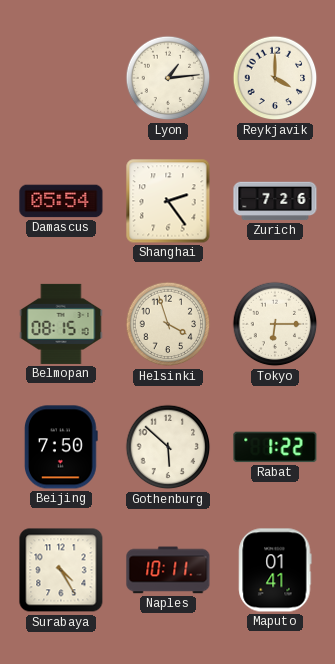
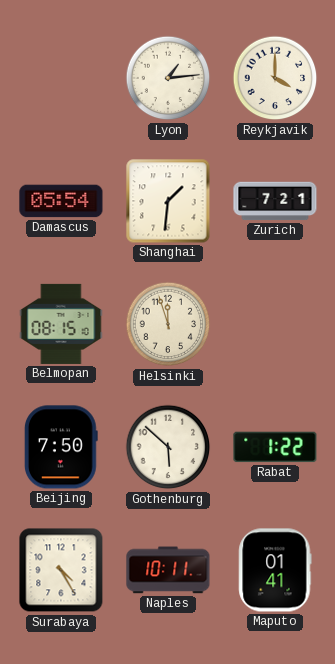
Shanghai: 2:24 -> 1:31
Zurich: 7:26 -> 7:21
Helsinki: 3:57 -> 11:57
Tokyo: 6:15 -> none
